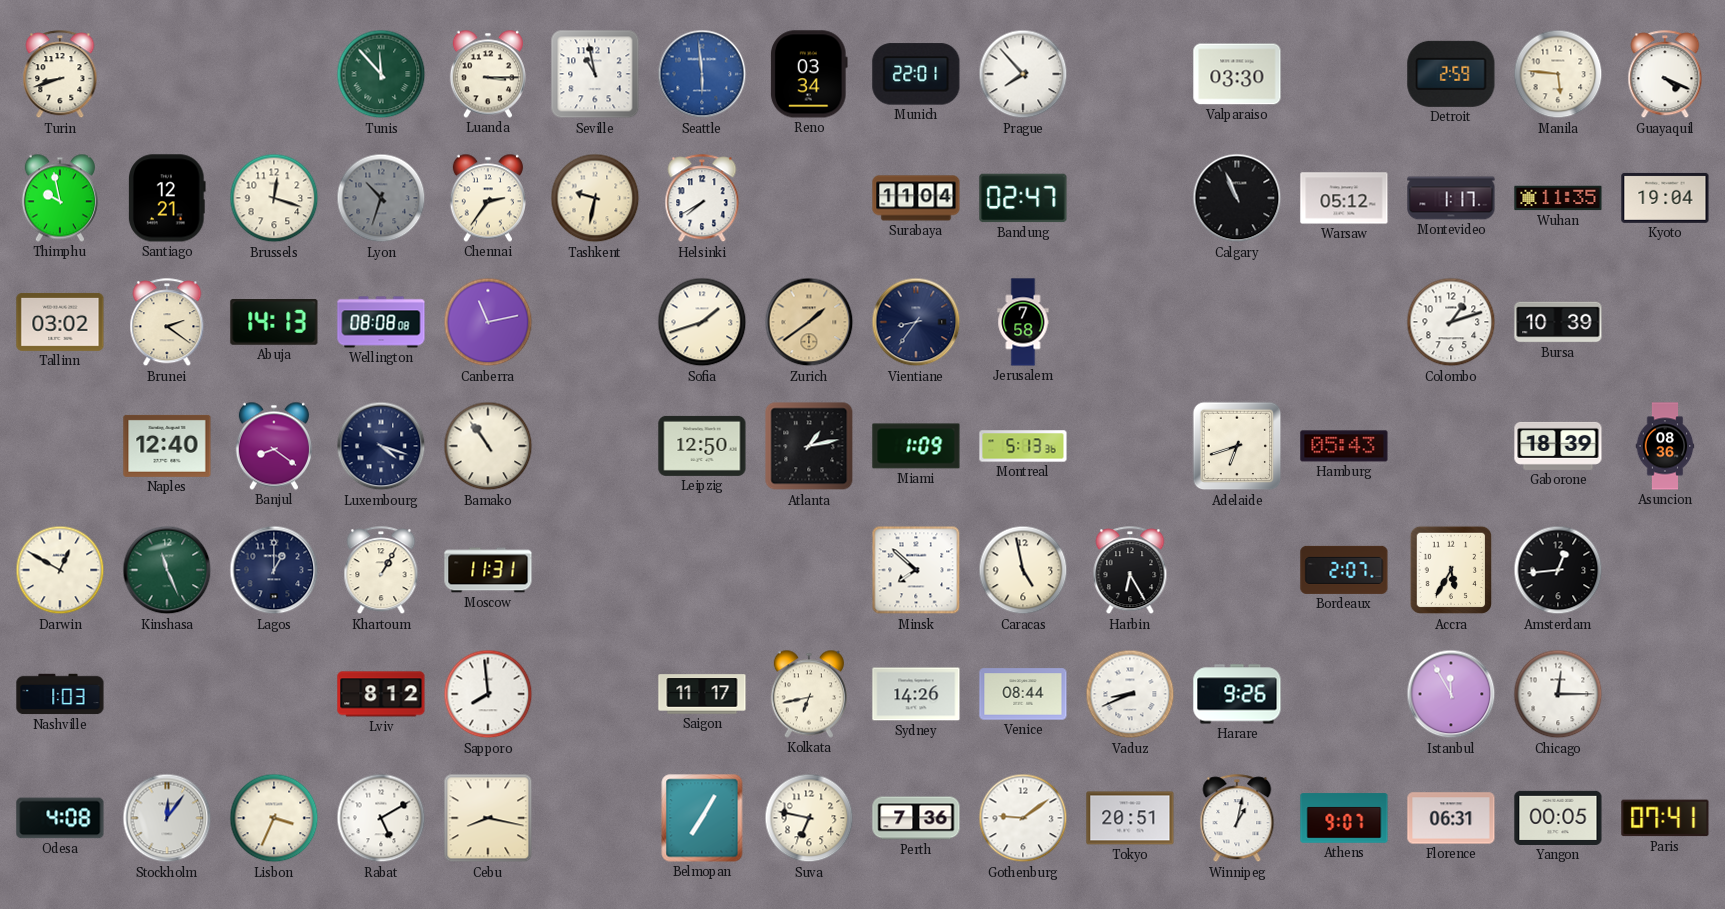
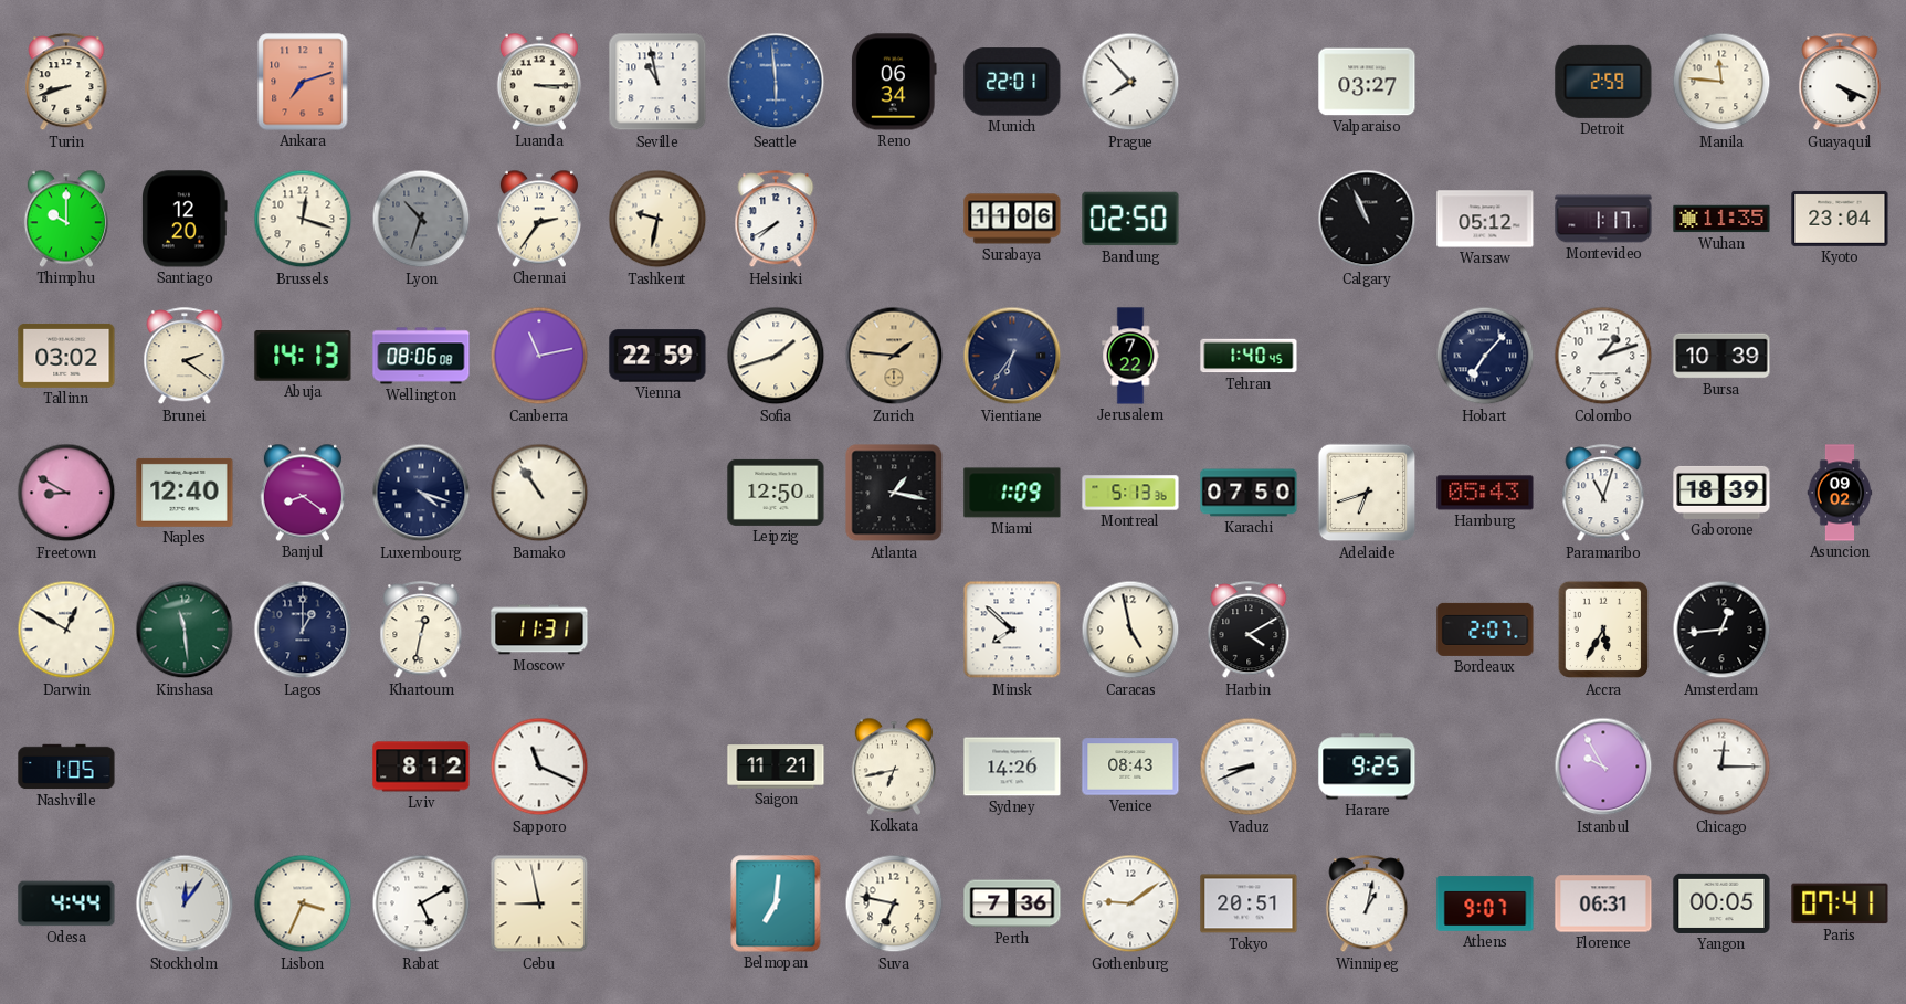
Ankara: none -> 7:12
Tunis: 11:53 -> none
Reno: 03:34 -> 06:34
Valparaiso: 03:30 -> 03:27
Manila: 5:46 -> 11:46
Thimphu: 9:58 -> 10:00
Santiago: 12:21 -> 12:20
Surabaya: 11:04 -> 11:06
Bandung: 02:47 -> 02:50
Kyoto: 19:04 -> 23:04
Wellington: 08:08 -> 08:06
Vienna: none -> 22:59
Zurich: 1:39 -> 1:46
Vientiane: 8:36 -> 6:36
Jerusalem: 7:58 -> 7:22
Tehran: none -> 1:40
Hobart: none -> 7:07
Freetown: none -> 8:50
Atlanta: 1:13 -> 1:17
Karachi: none -> 07:50
Paramaribo: none -> 11:03
Asuncion: 08:36 -> 09:02
Kinshasa: 11:26 -> 11:29
Khartoum: 1:05 -> 12:32
Harbin: 6:25 -> 4:10
Nashville: 1:03 -> 1:05
Sapporo: 7:59 -> 11:19
Saigon: 11:17 -> 11:21
Venice: 08:44 -> 08:43
Harare: 9:26 -> 9:25
Istanbul: 11:55 -> 9:55
Odesa: 4:08 -> 4:44
Cebu: 8:17 -> 8:58
Belmopan: 7:05 -> 7:01
